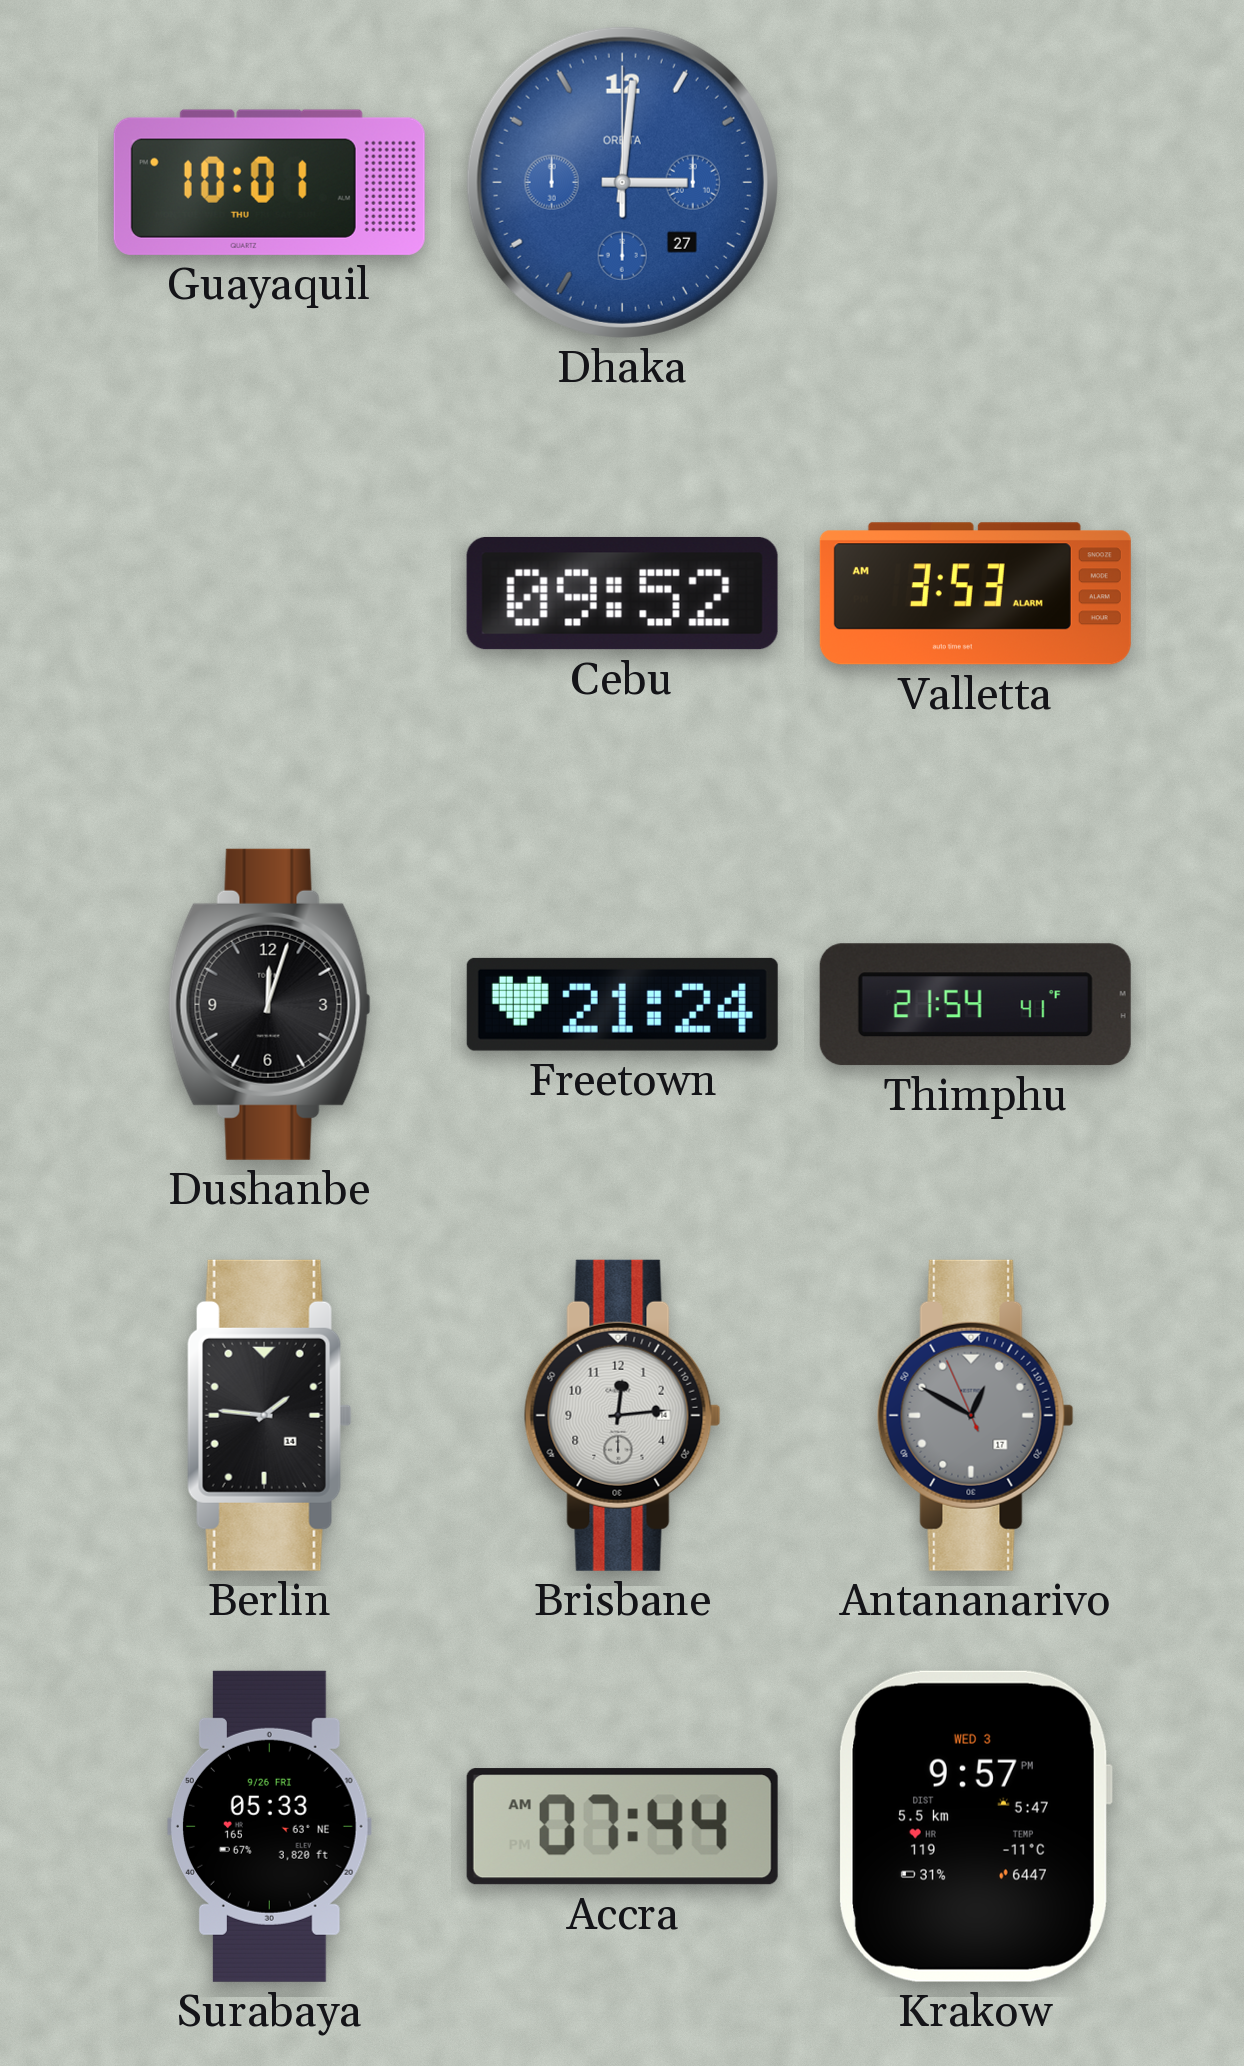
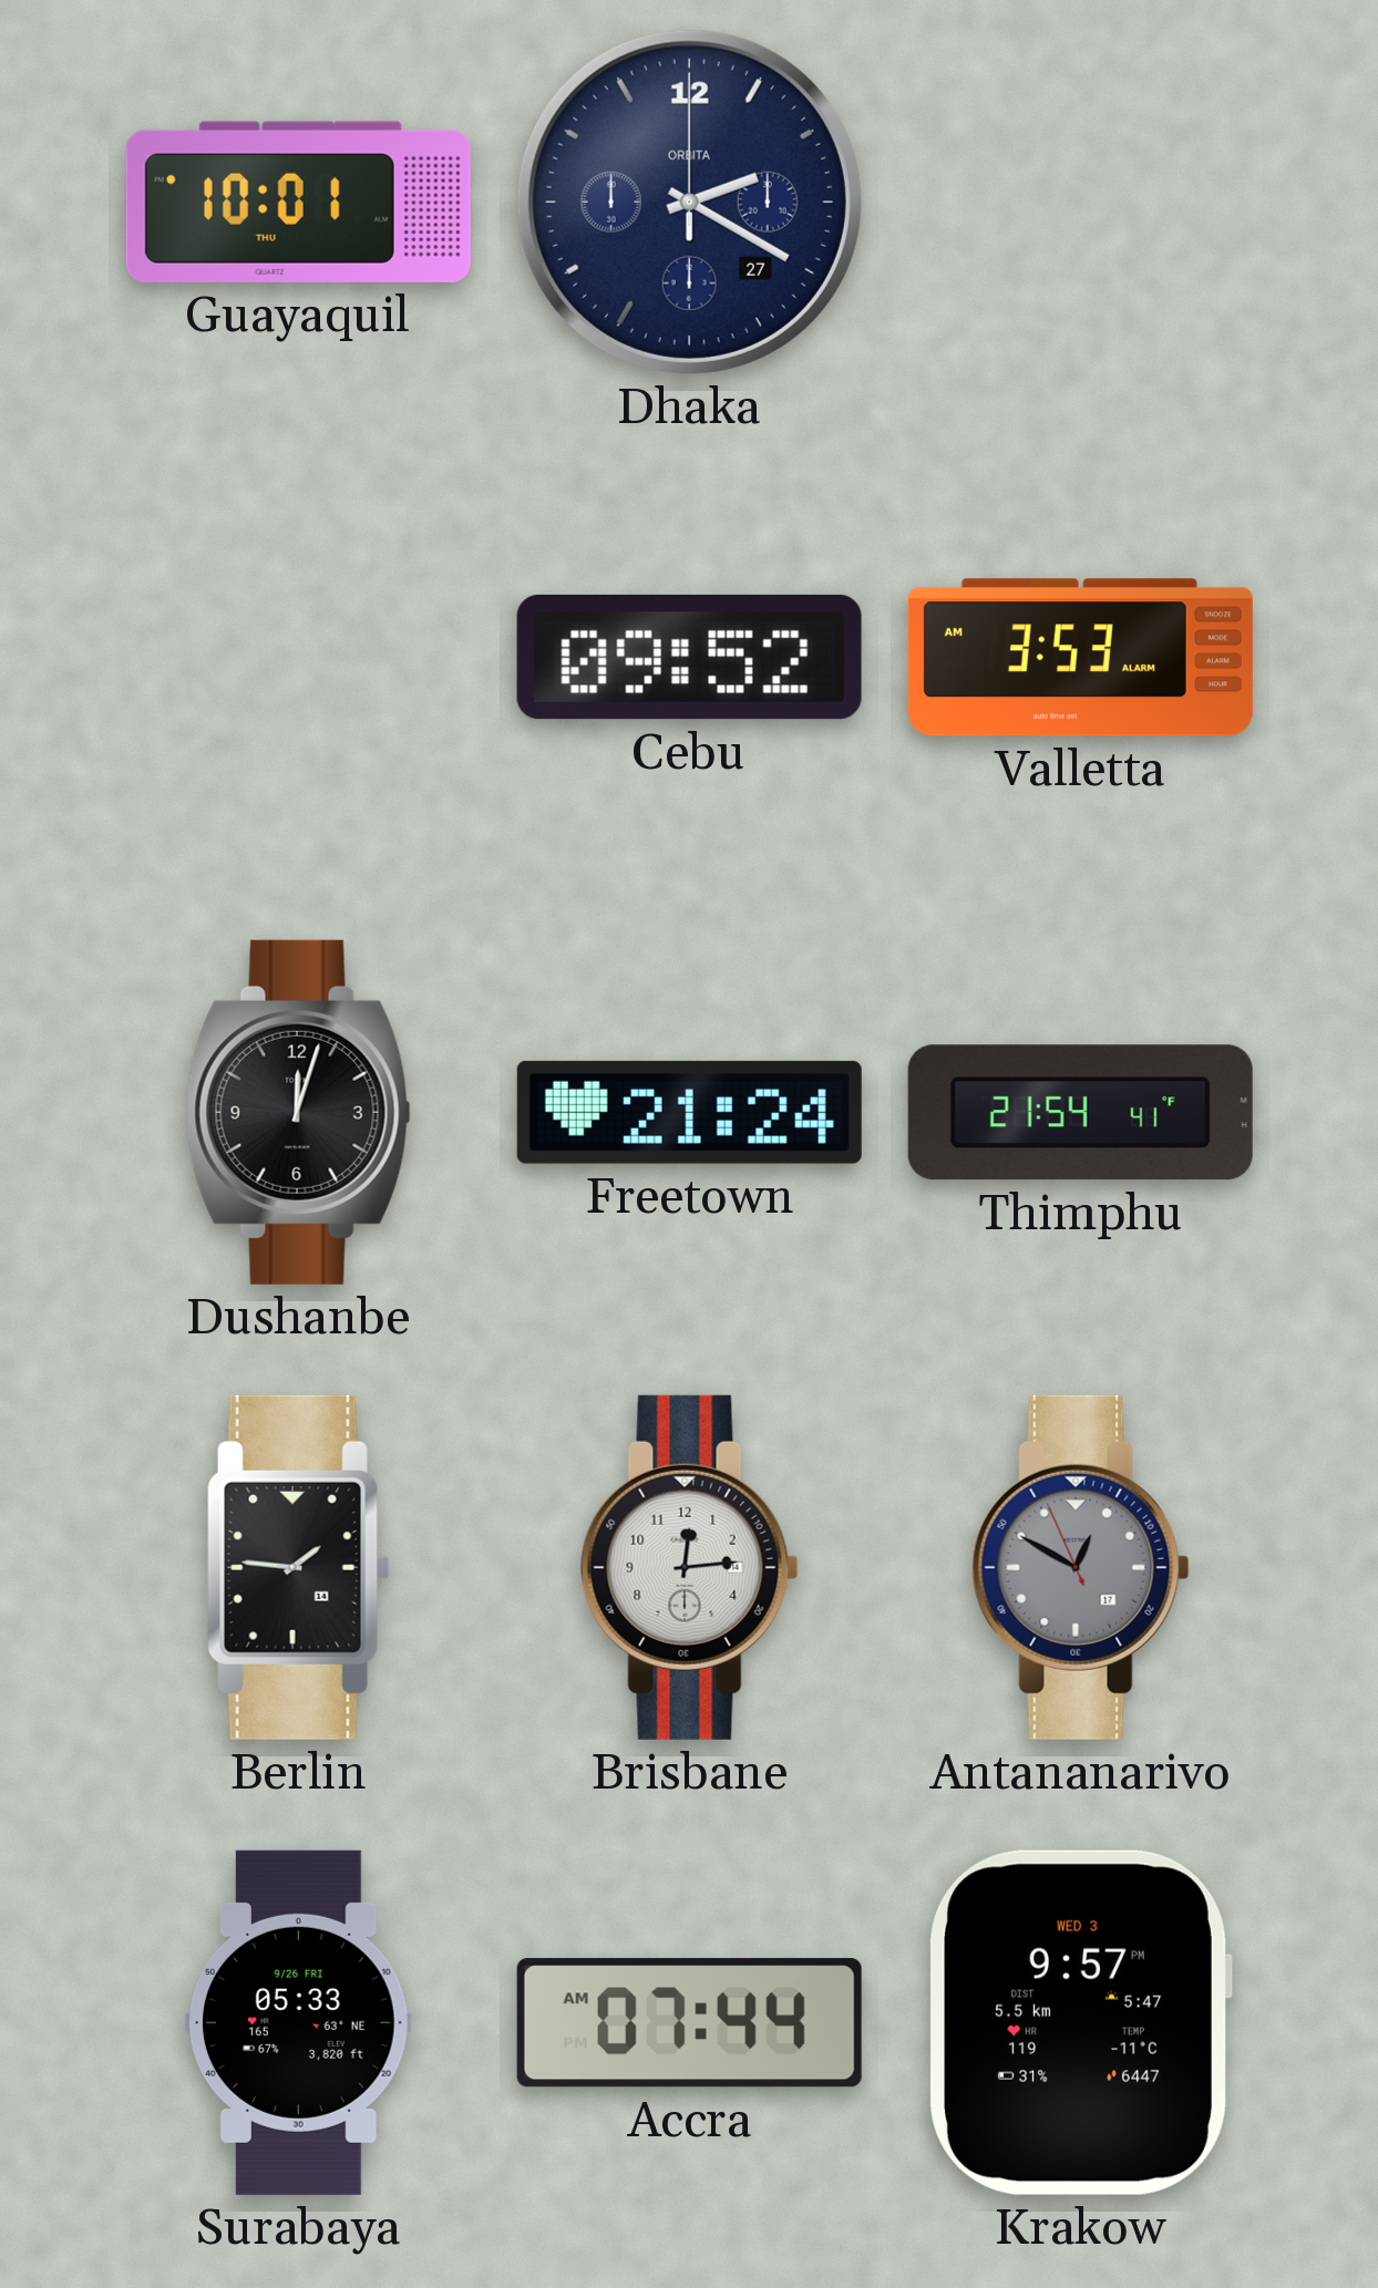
Dhaka: 3:01 -> 2:20
Dhaka dial: blue -> navy
